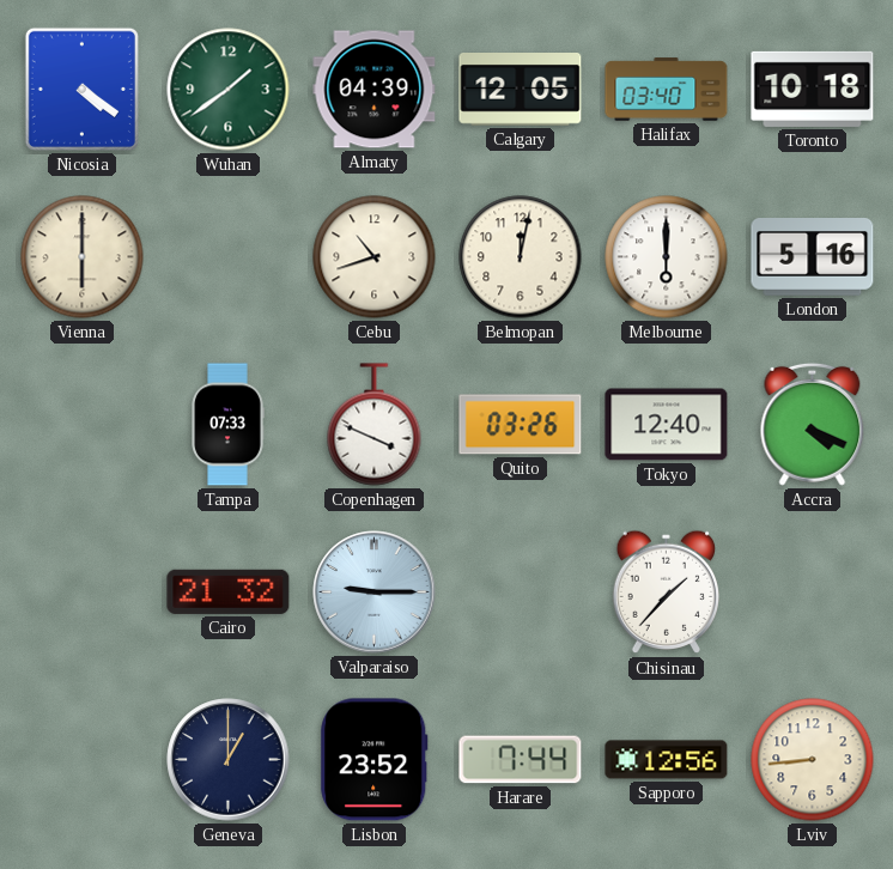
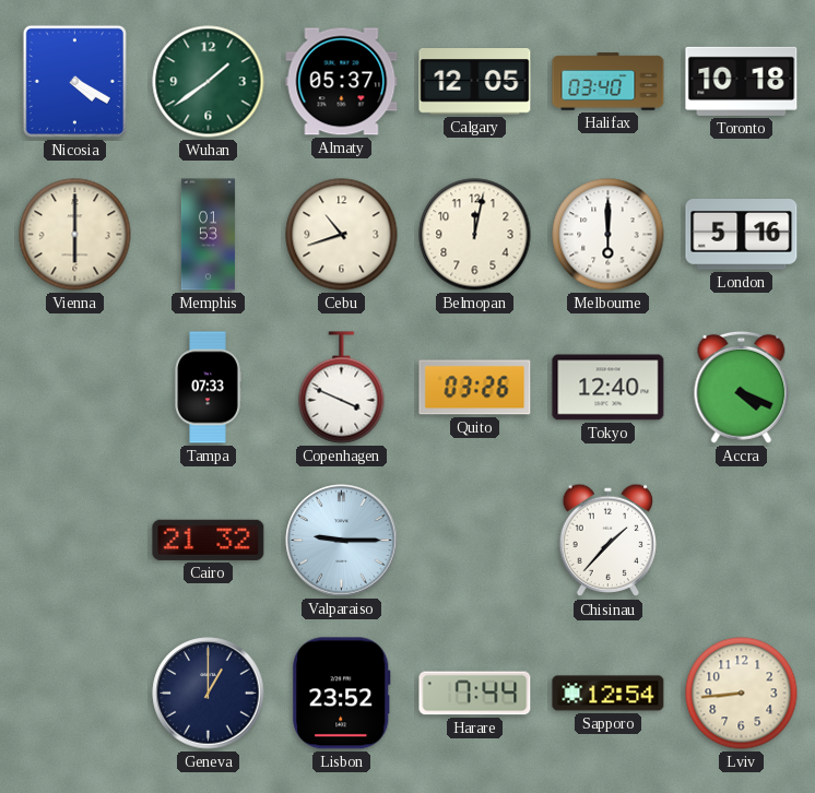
Nicosia: 4:21 -> 4:20
Almaty: 04:39 -> 05:37
Memphis: none -> 01:53
Sapporo: 12:56 -> 12:54
